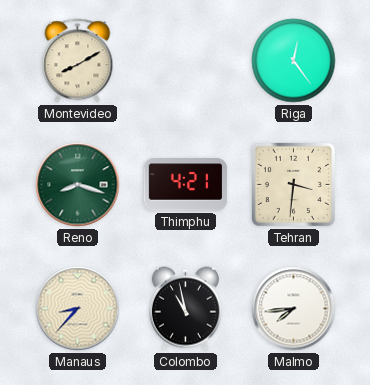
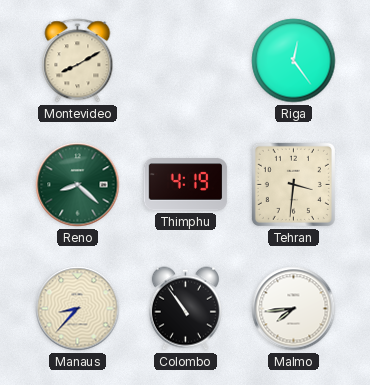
Reno: 8:18 -> 8:22
Thimphu: 4:21 -> 4:19
Colombo: 10:58 -> 10:54
